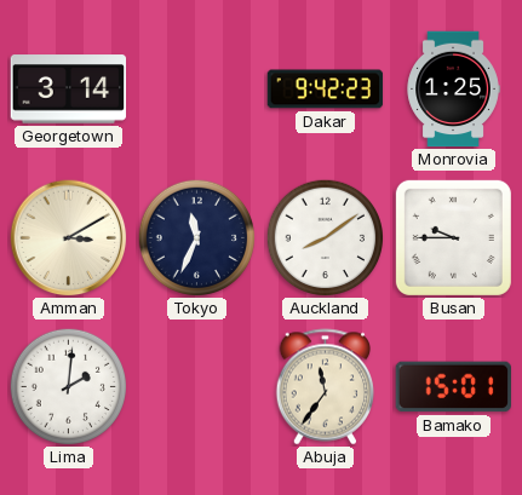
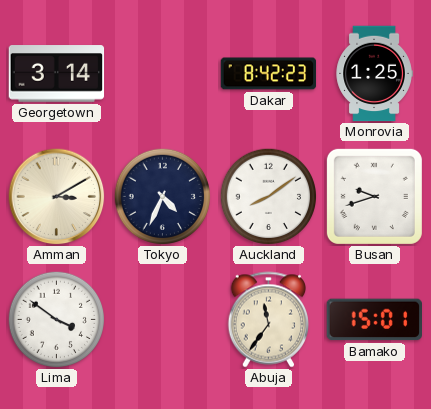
Dakar: 9:42 -> 8:42
Tokyo: 11:34 -> 4:34
Busan: 9:45 -> 9:42
Lima: 2:01 -> 3:51
